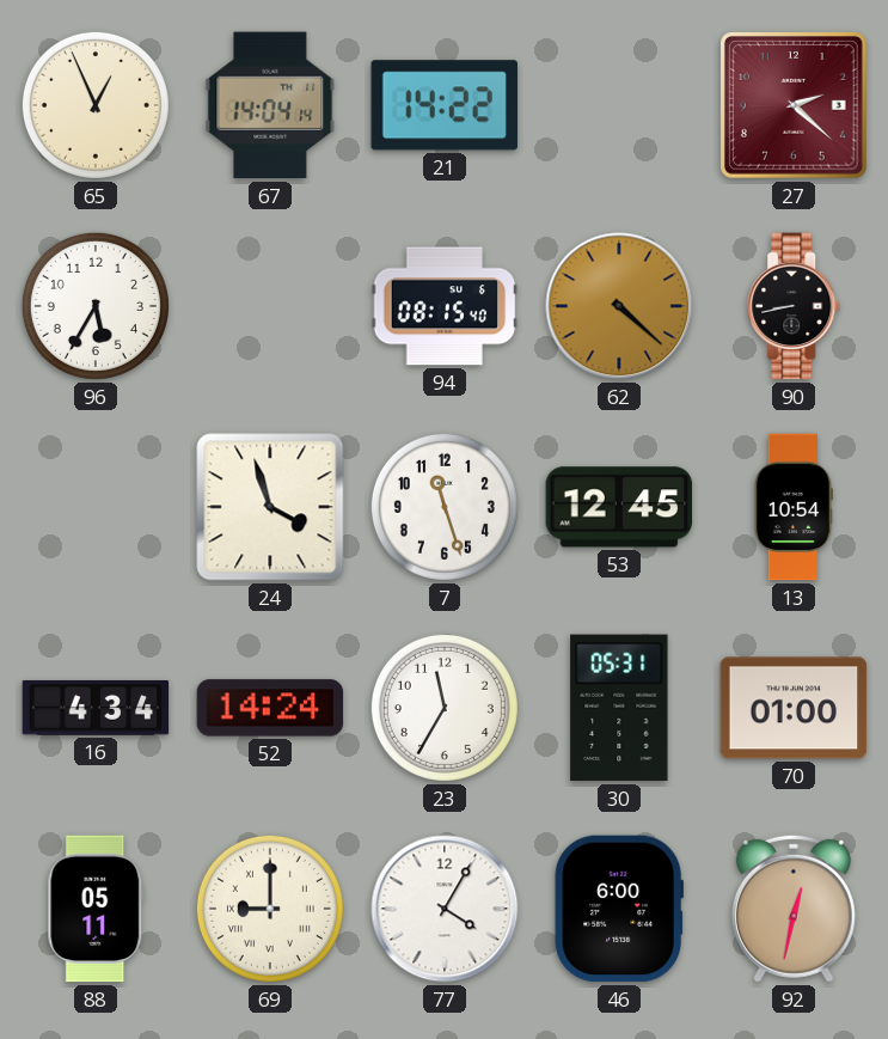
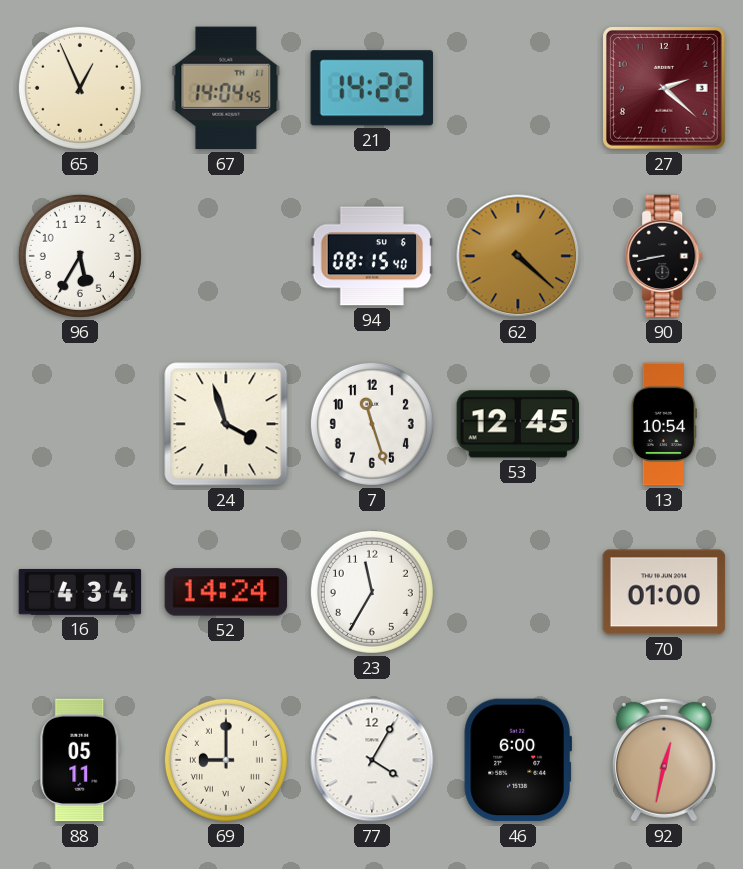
67: 14:04:14 -> 14:04:45
30: 05:31 -> none
